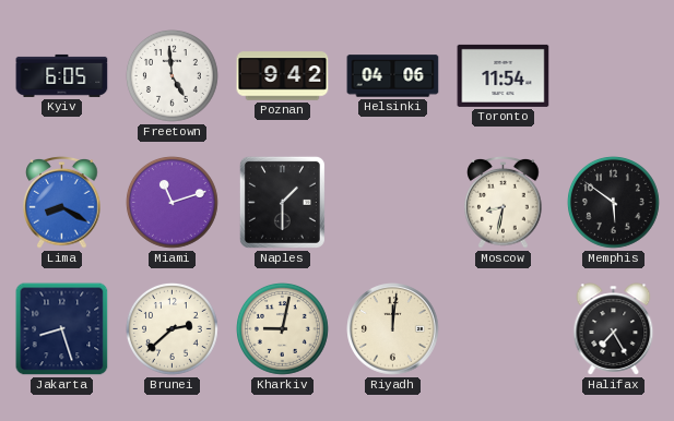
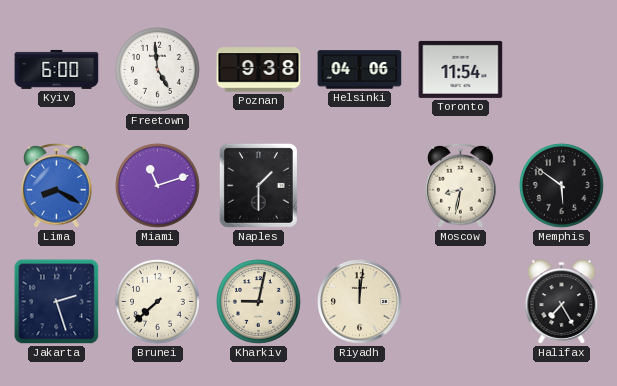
Kyiv: 6:05 -> 6:00
Poznan: 9:42 -> 9:38
Jakarta: 8:27 -> 2:27
Brunei: 2:38 -> 7:38
